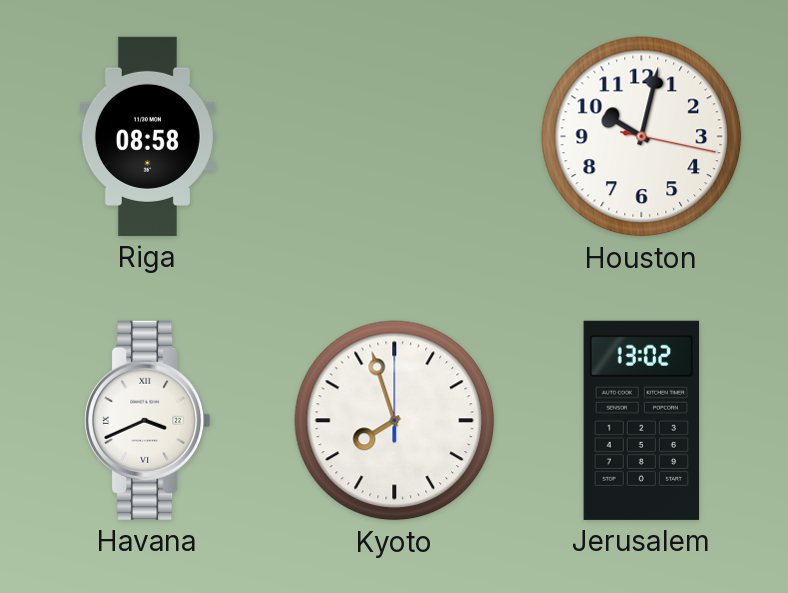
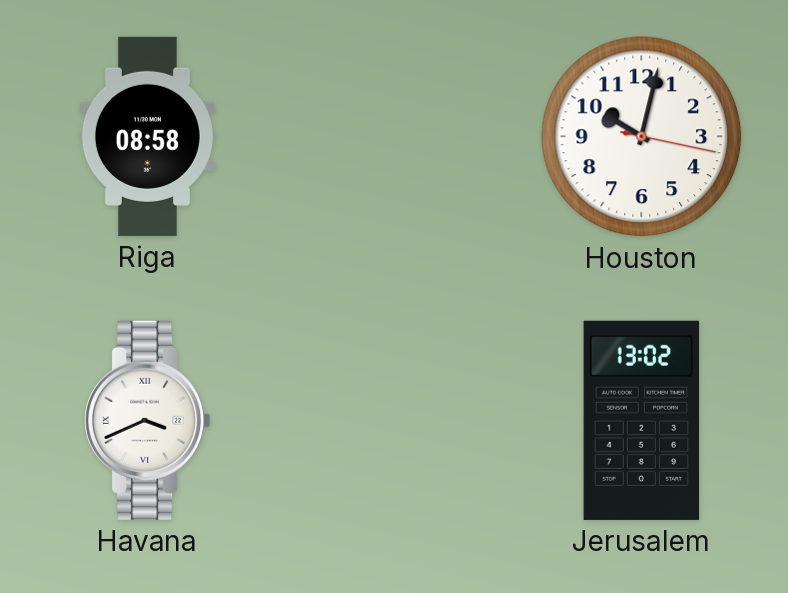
Kyoto: 7:57 -> none
